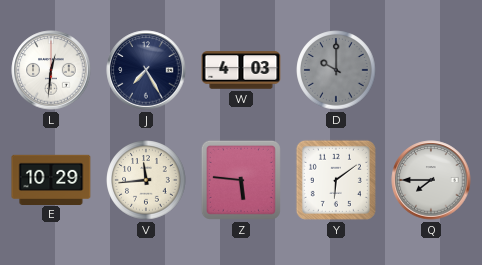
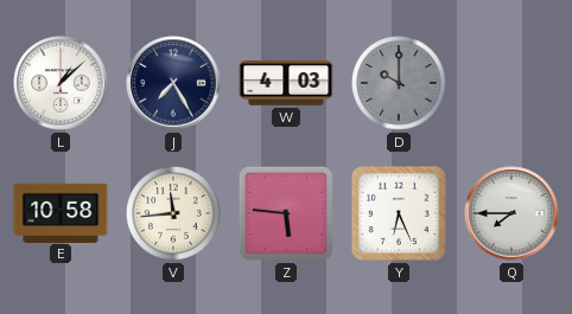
L: 12:31 -> 1:08
E: 10:29 -> 10:58
Y: 6:09 -> 6:26
